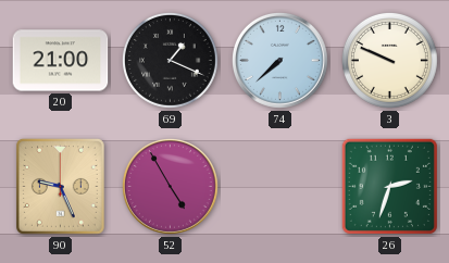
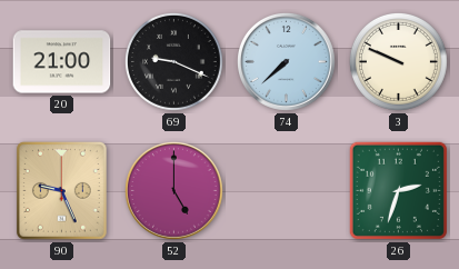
69: 1:19 -> 9:19
52: 4:55 -> 5:00
